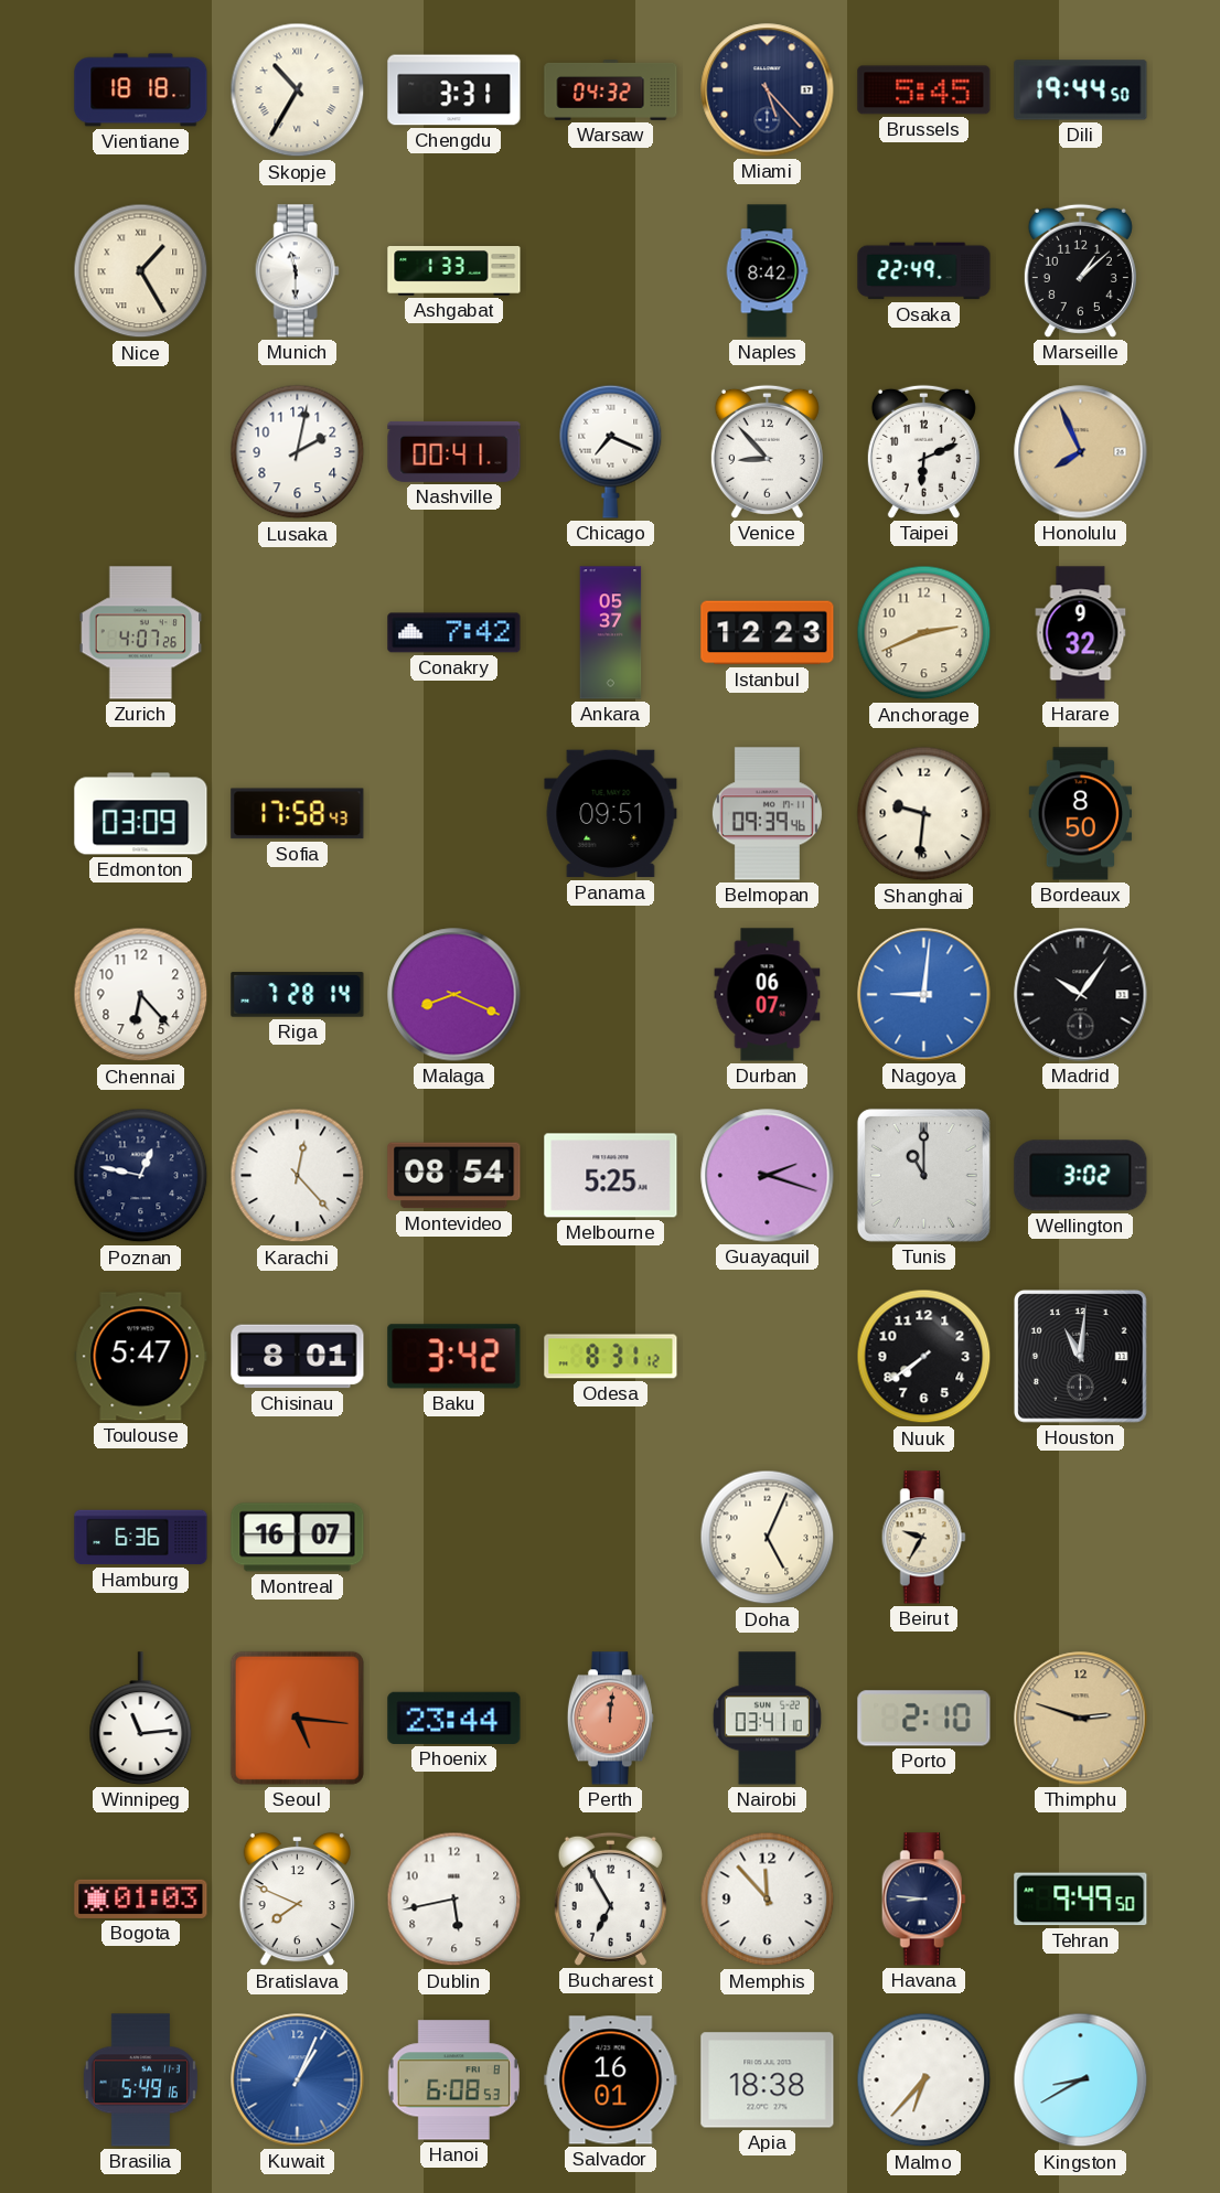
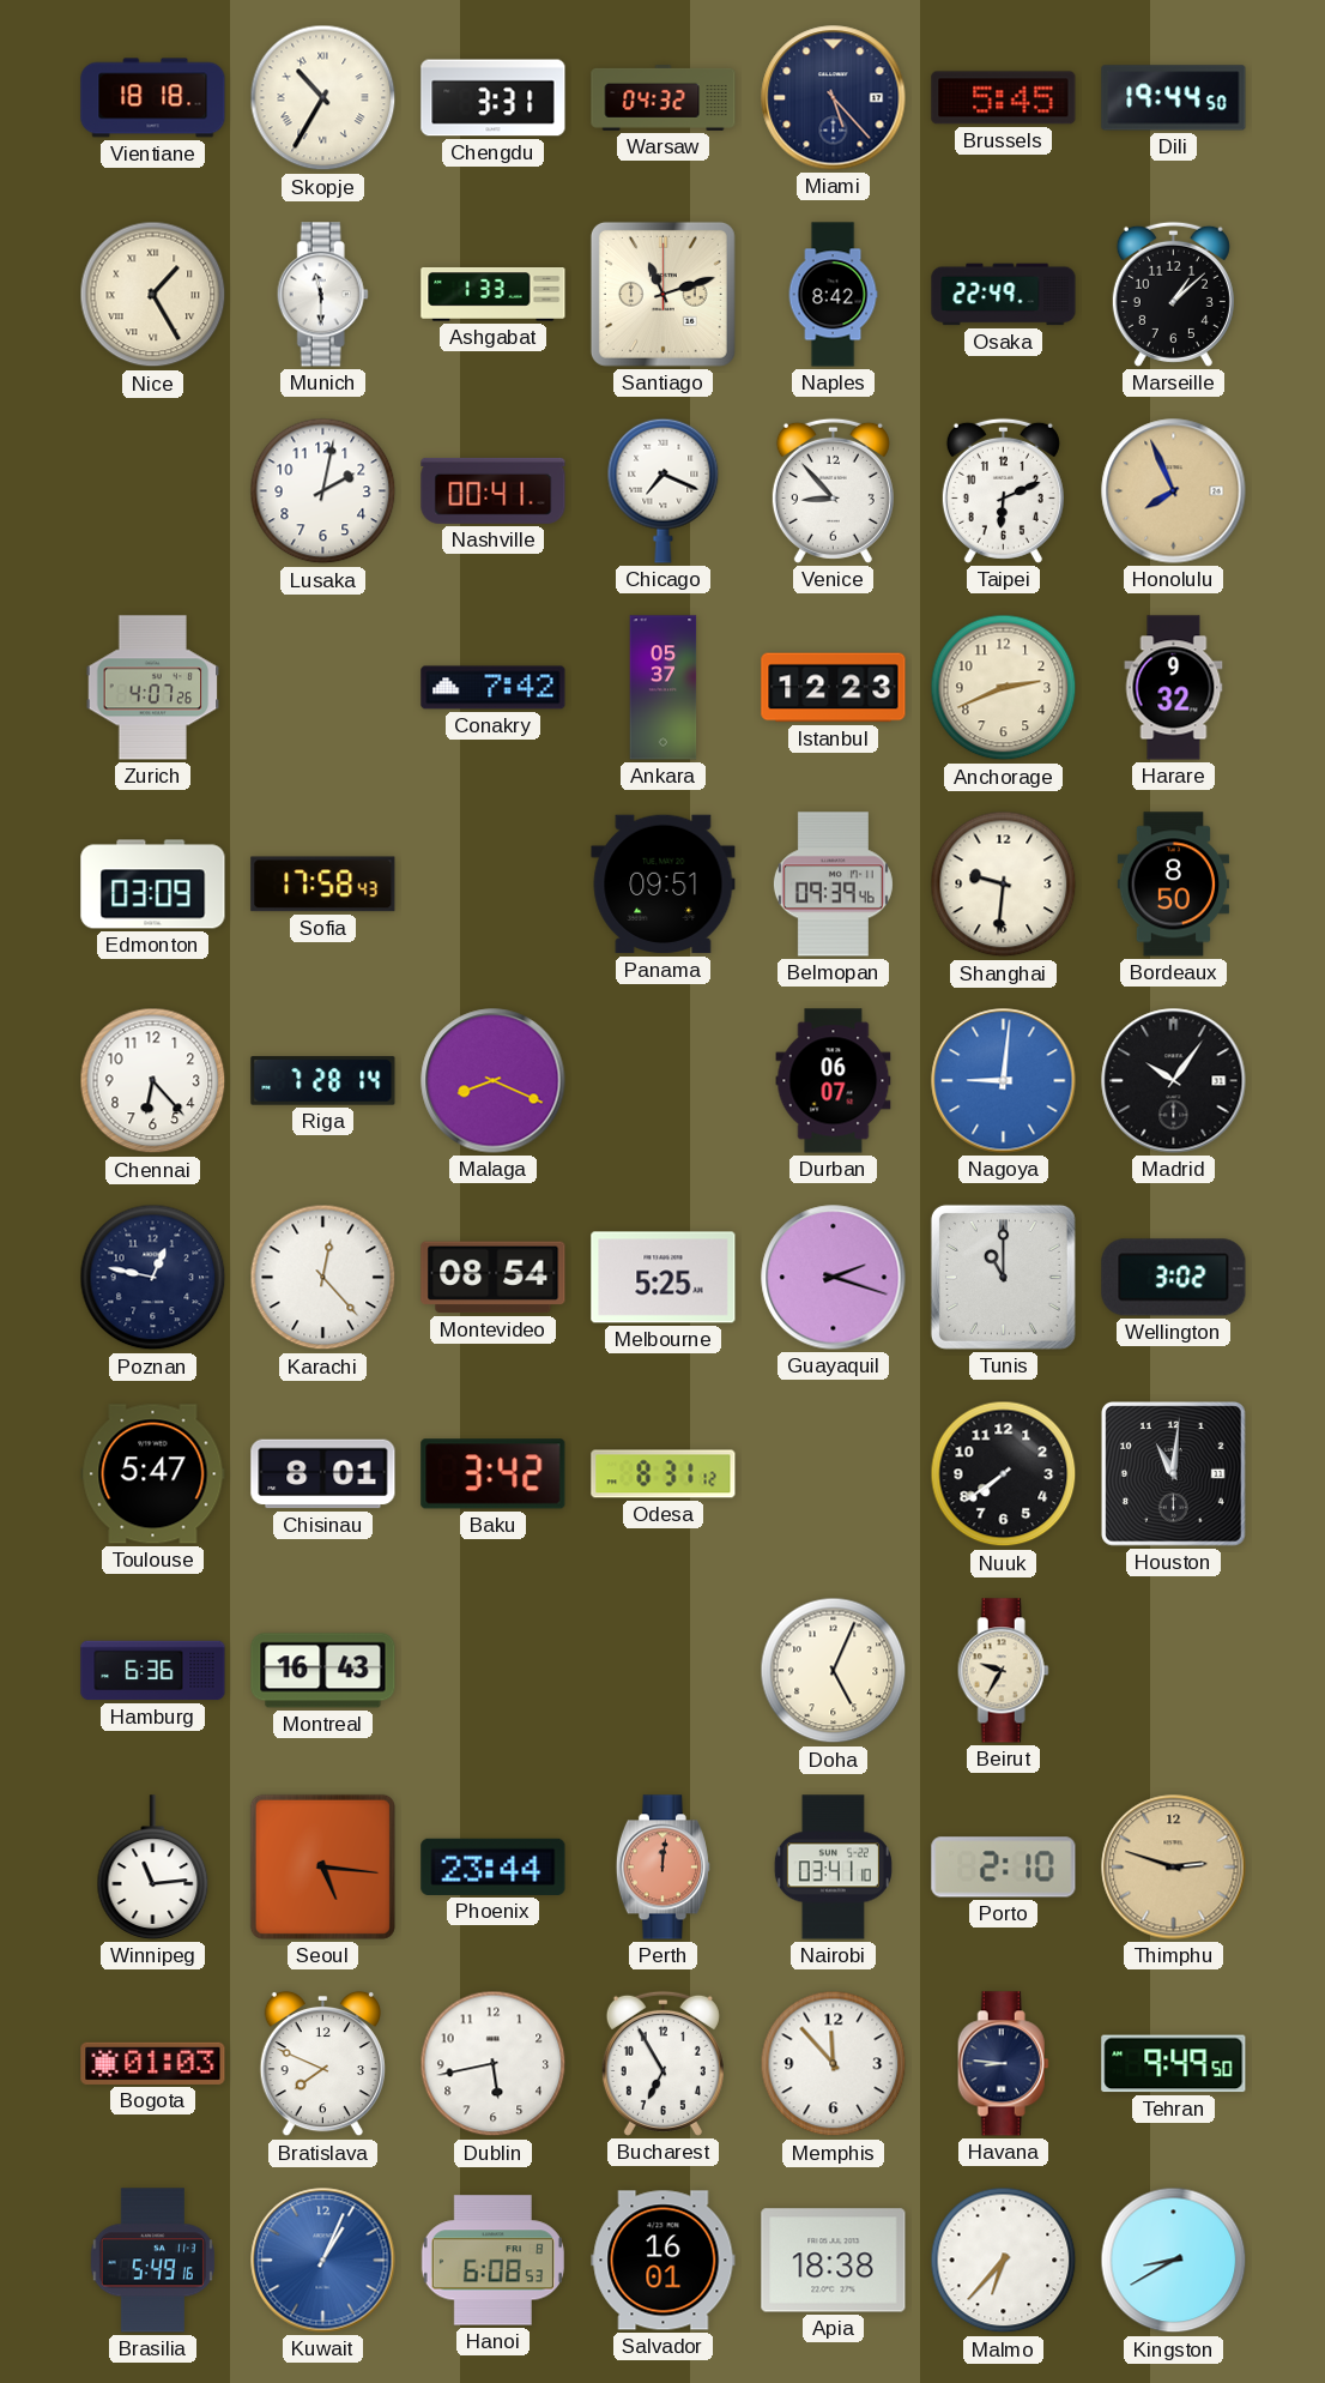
Santiago: none -> 11:12
Montreal: 16:07 -> 16:43
